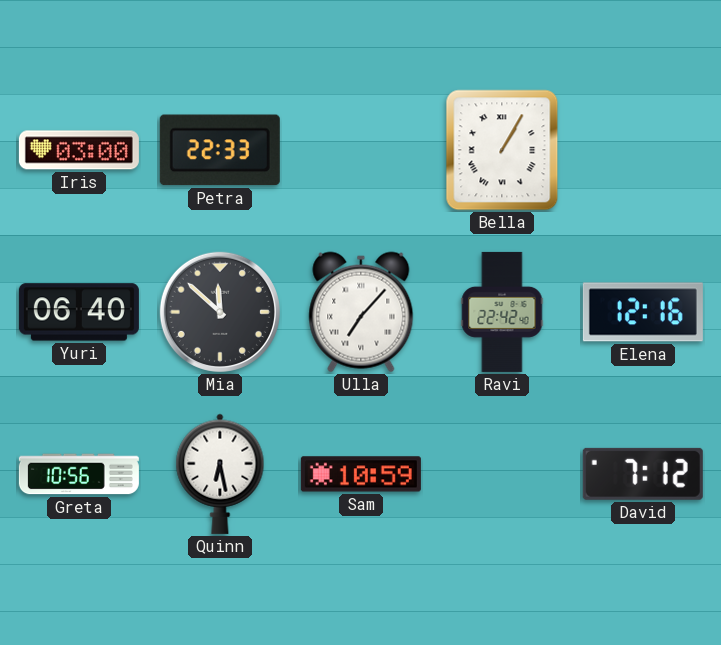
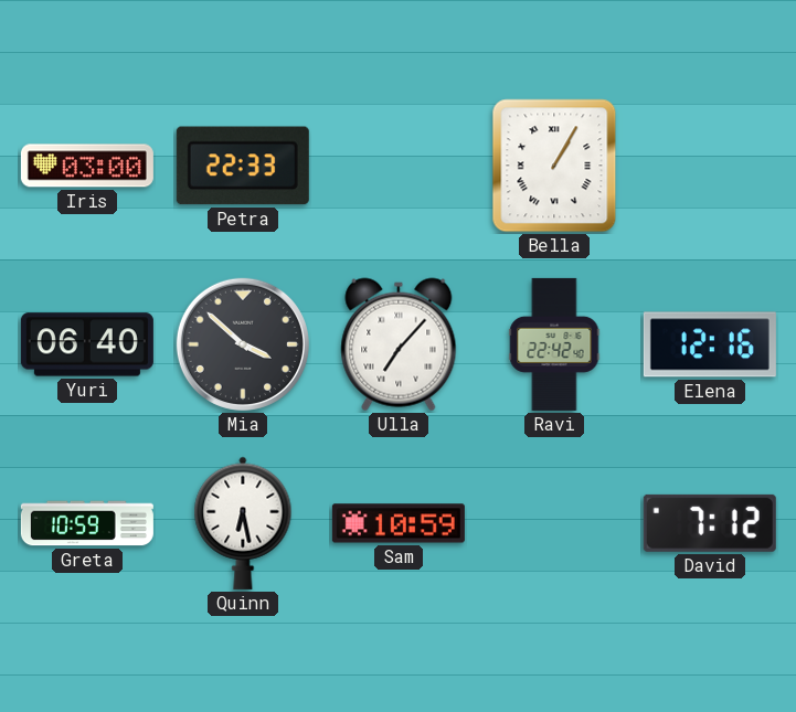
Mia: 11:52 -> 3:52
Greta: 10:56 -> 10:59
